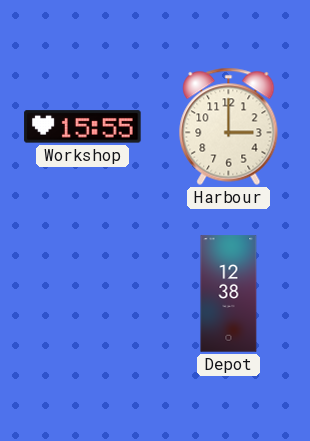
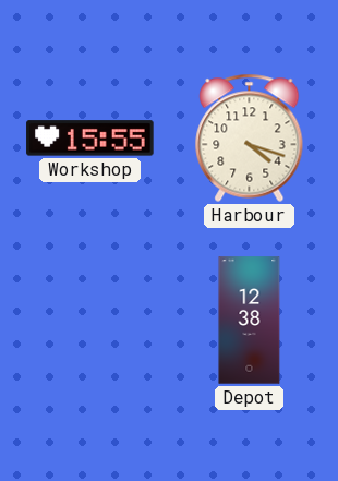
Harbour: 3:00 -> 4:18
